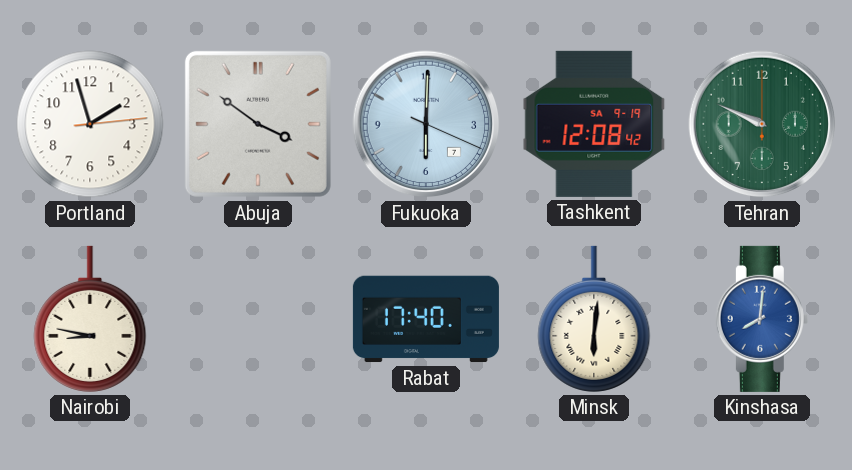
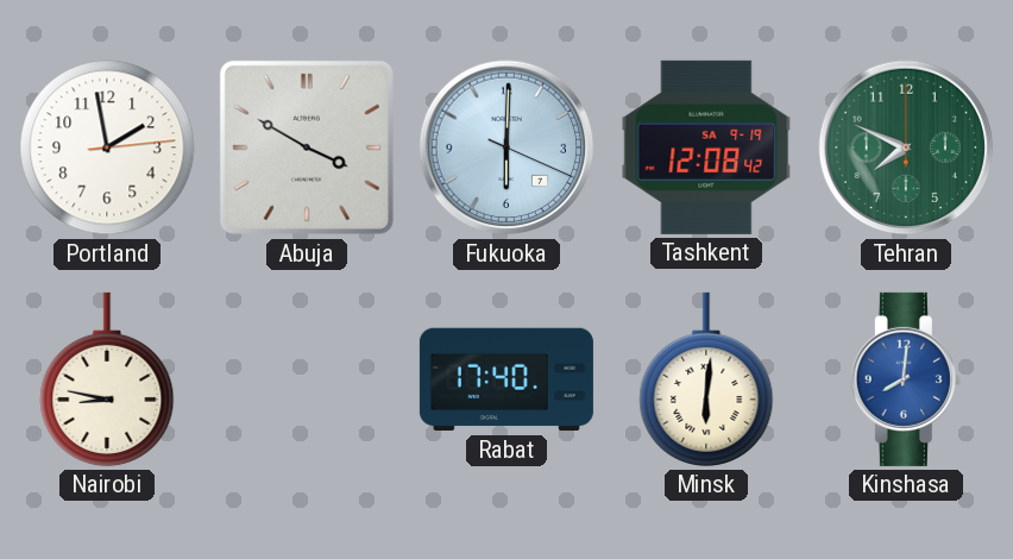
Portland: 1:57 -> 1:58
Abuja: 3:51 -> 3:50
Tehran: 9:49 -> 7:49
